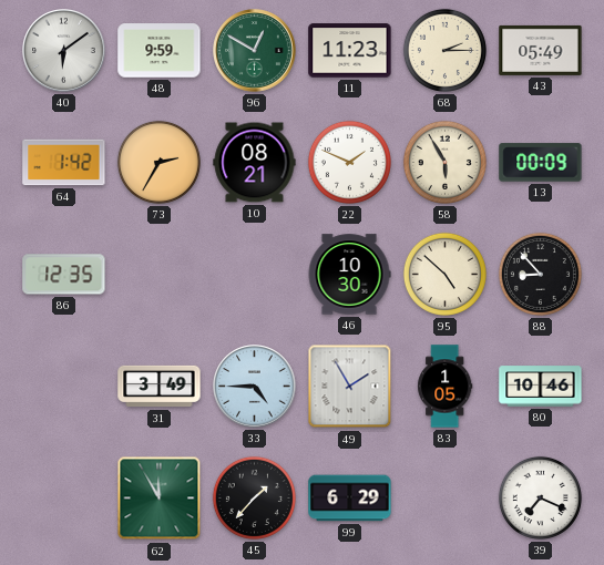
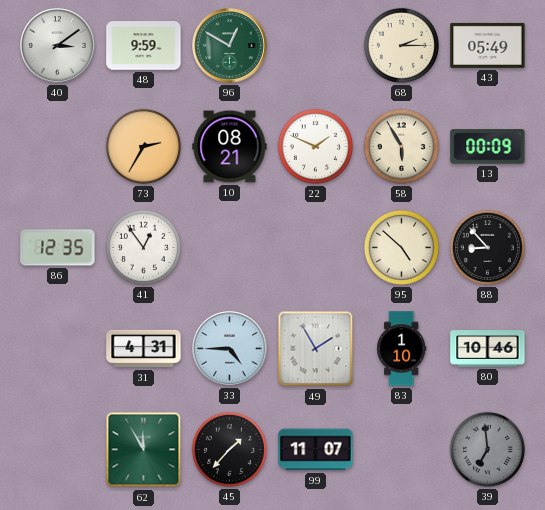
40: 6:09 -> 3:09
11: 11:23 -> none
64: 1:42 -> none
41: none -> 12:54
46: 10:30 -> none
31: 3:49 -> 4:31
83: 1:05 -> 1:10
99: 6:29 -> 11:07
39: 7:19 -> 6:59
39 dial: white -> grey
